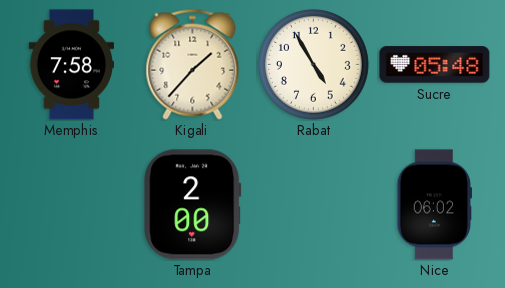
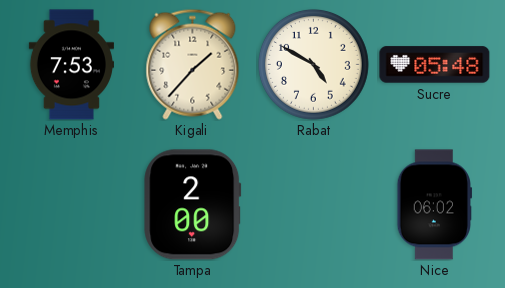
Memphis: 7:58 -> 7:53
Rabat: 4:55 -> 4:50
